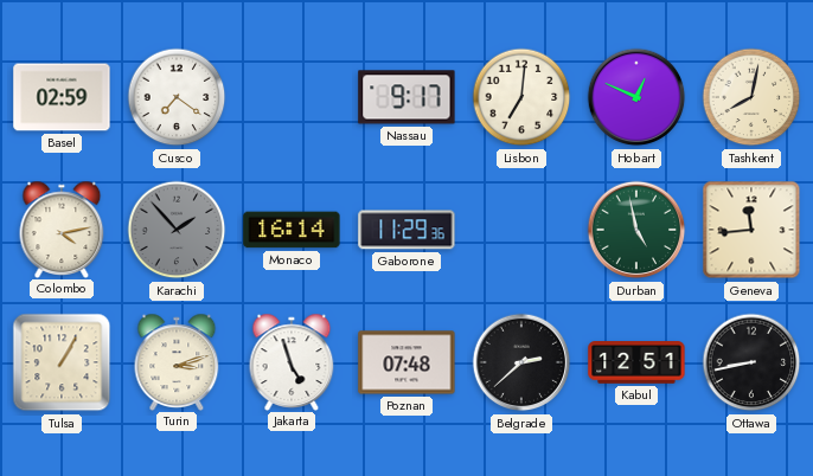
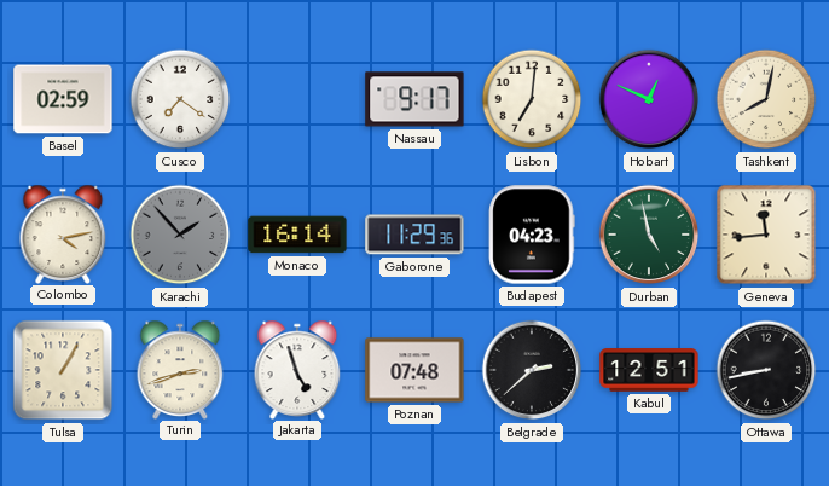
Budapest: none -> 04:23
Turin: 3:12 -> 2:42
